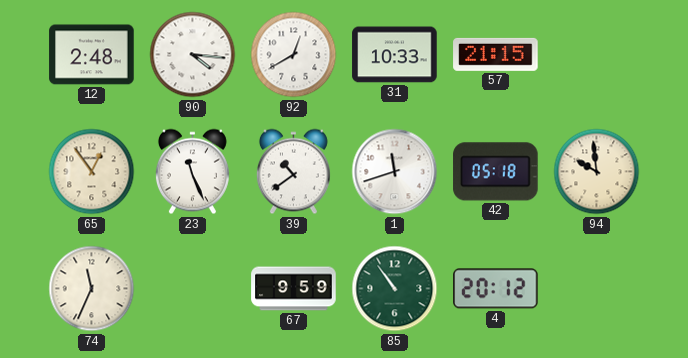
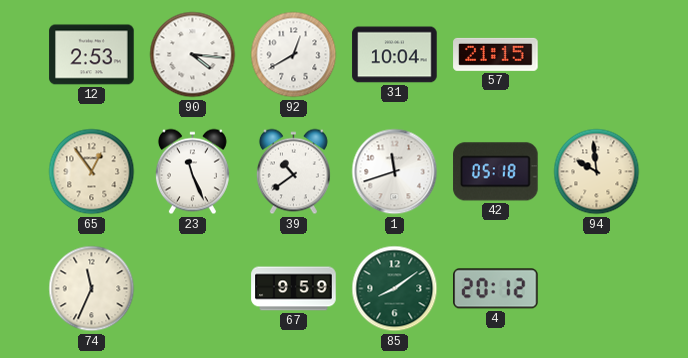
12: 2:48 -> 2:53
31: 10:33 -> 10:04
85: 10:54 -> 8:09
